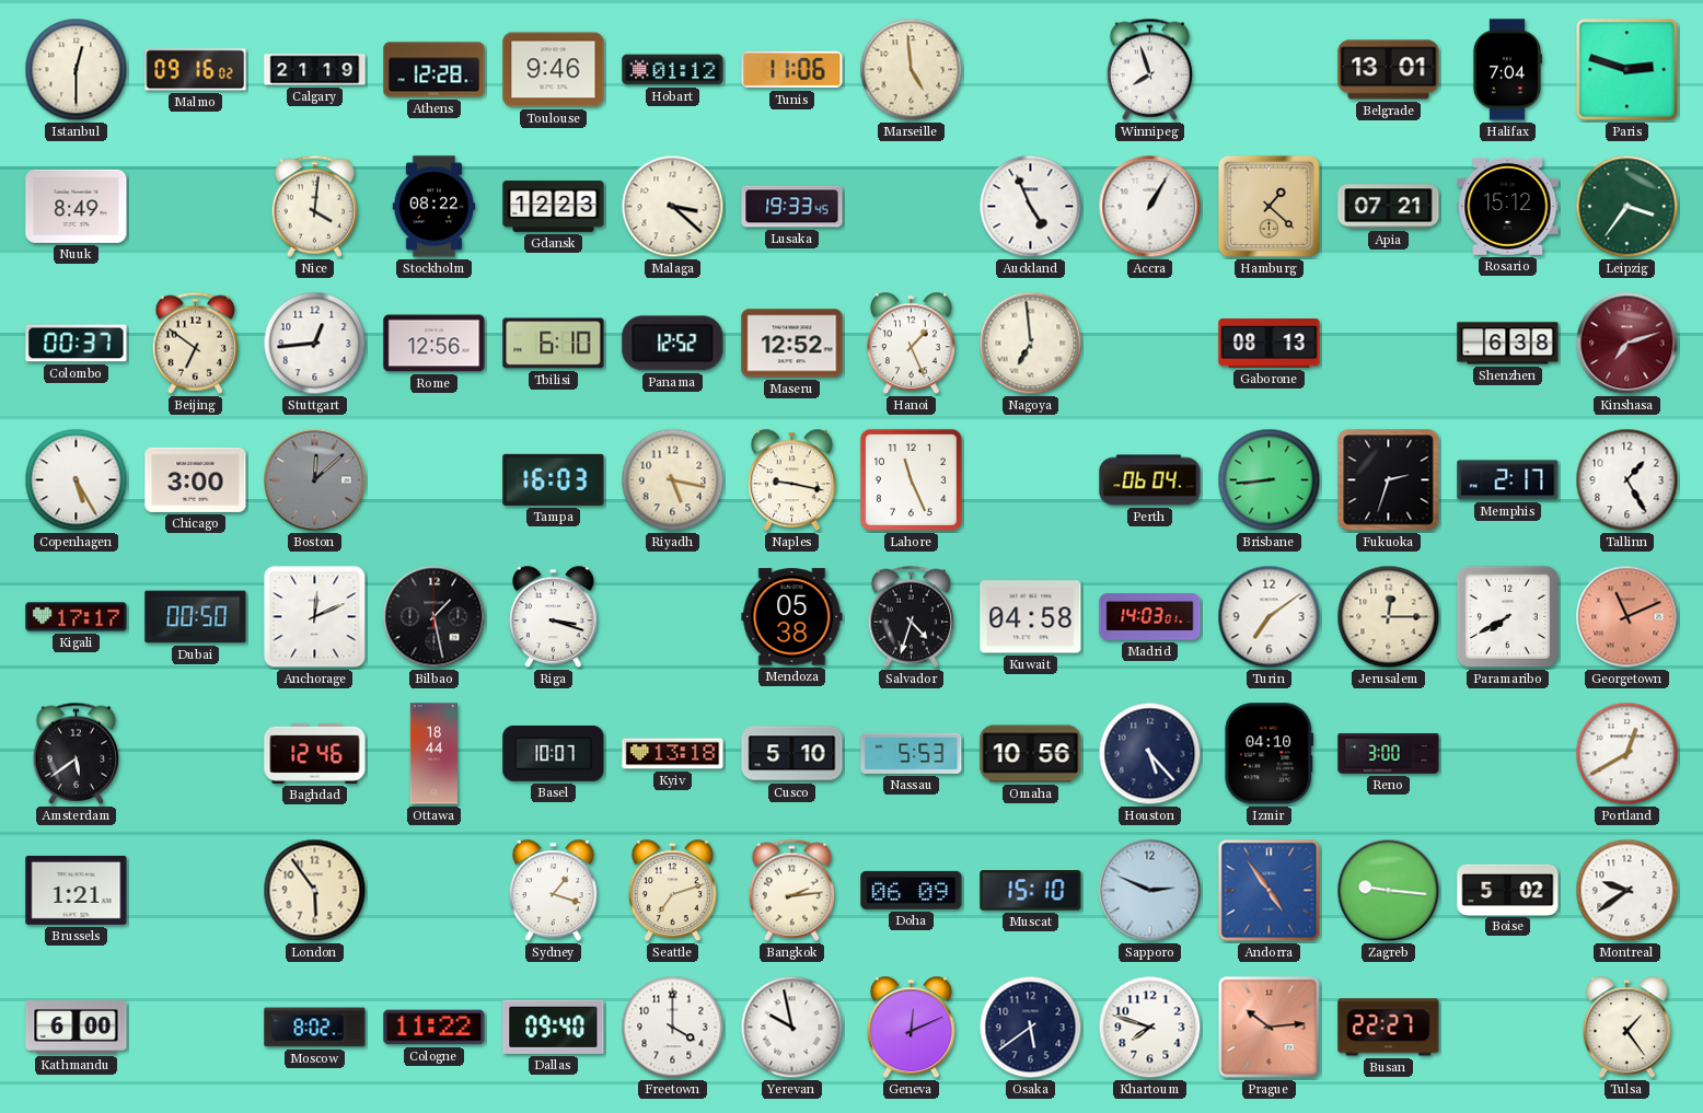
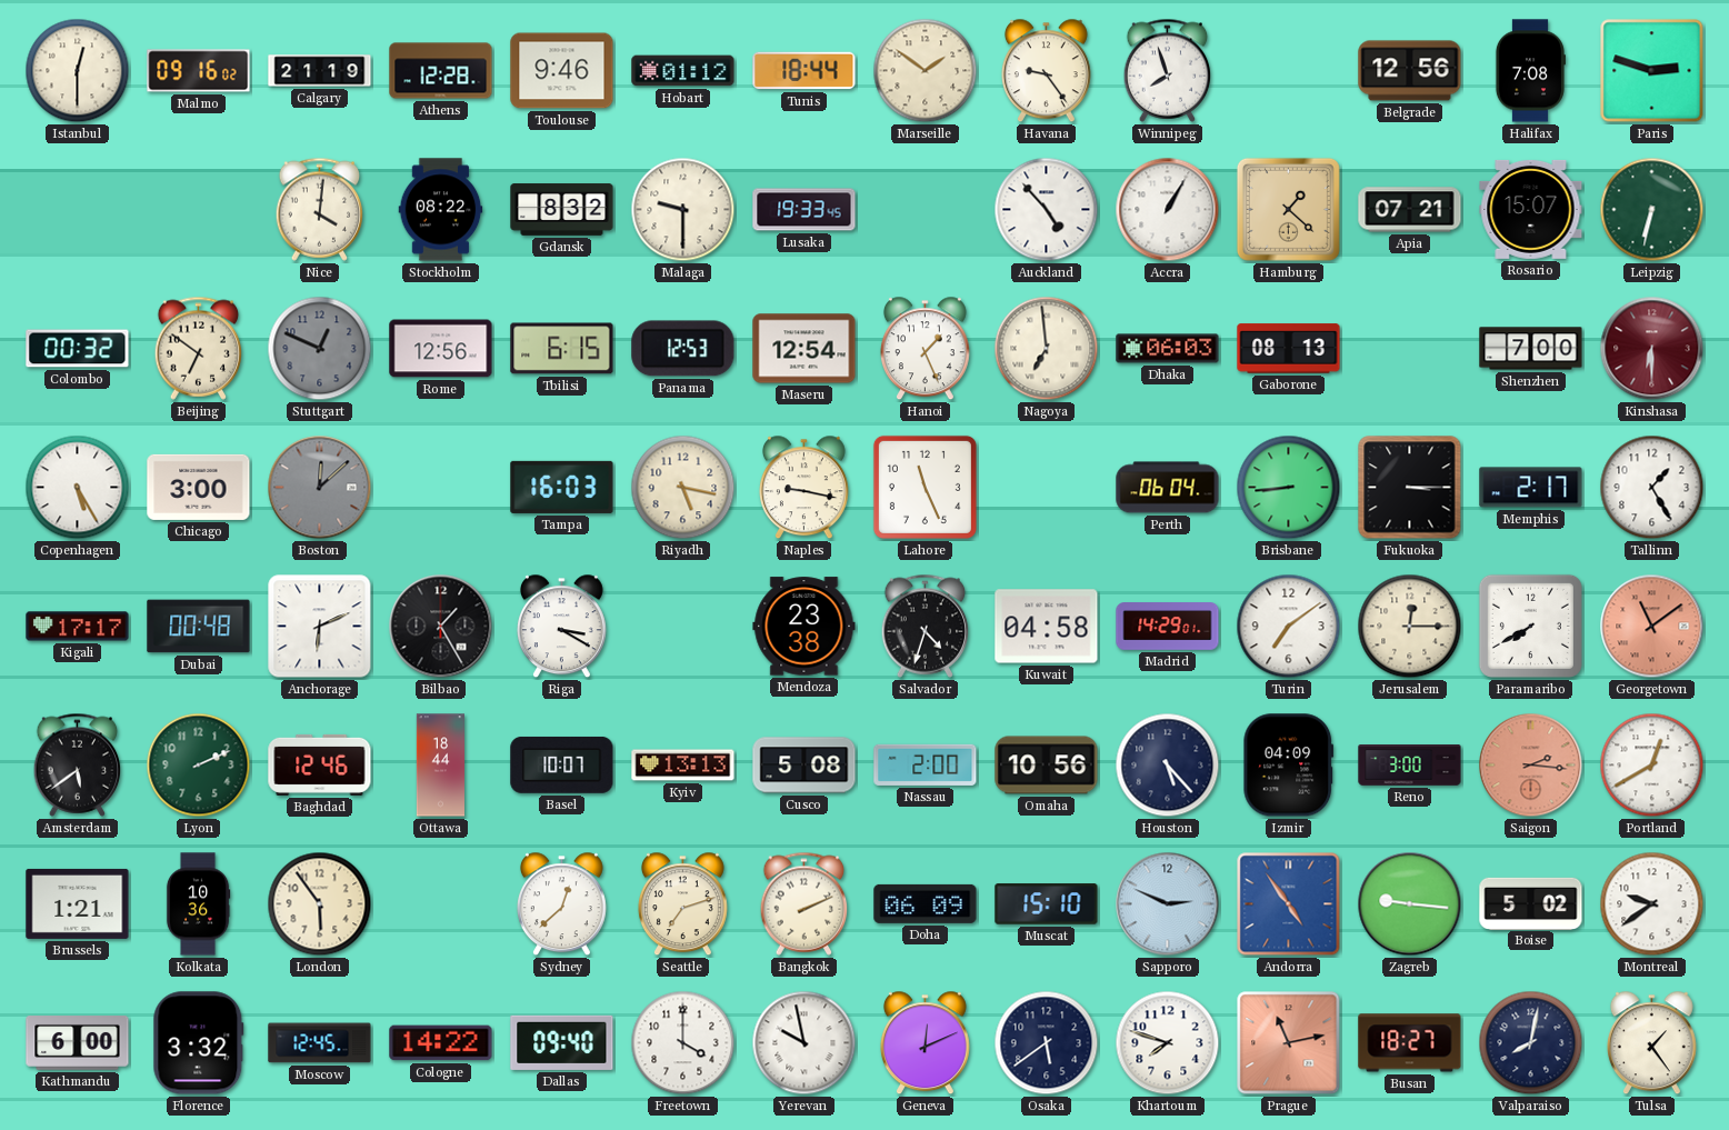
Tunis: 11:06 -> 18:44
Marseille: 4:59 -> 1:51
Havana: none -> 9:24
Belgrade: 13:01 -> 12:56
Halifax: 7:04 -> 7:08
Nuuk: 8:49 -> none
Gdansk: 12:23 -> 8:32
Malaga: 3:22 -> 9:30
Auckland: 4:56 -> 4:53
Rosario: 15:12 -> 15:07
Leipzig: 3:36 -> 6:32
Colombo: 00:37 -> 00:32
Stuttgart: 12:44 -> 12:49
Stuttgart dial: white -> grey
Tbilisi: 6:10 -> 6:15
Panama: 12:52 -> 12:53
Maseru: 12:52 -> 12:54
Dhaka: none -> 06:03
Shenzhen: 6:38 -> 7:00
Kinshasa: 7:12 -> 6:30
Fukuoka: 2:33 -> 3:15
Dubai: 00:50 -> 00:48
Anchorage: 12:11 -> 6:11
Bilbao: 1:28 -> 1:25
Riga: 3:18 -> 3:20
Mendoza: 05:38 -> 23:38
Madrid: 14:03 -> 14:29
Georgetown: 11:11 -> 11:09
Lyon: none -> 2:11
Kyiv: 13:18 -> 13:13
Cusco: 5:10 -> 5:08
Nassau: 5:53 -> 2:00
Izmir: 04:10 -> 04:09
Saigon: none -> 2:16
Kolkata: none -> 10:36
Sydney: 1:18 -> 12:38
Bangkok: 2:14 -> 2:11
Florence: none -> 3:32
Moscow: 8:02 -> 12:45
Cologne: 11:22 -> 14:22
Prague: 10:14 -> 11:13
Busan: 22:27 -> 18:27
Valparaiso: none -> 8:02
